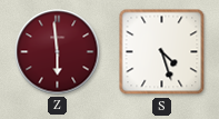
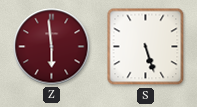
S: 4:27 -> 5:27
